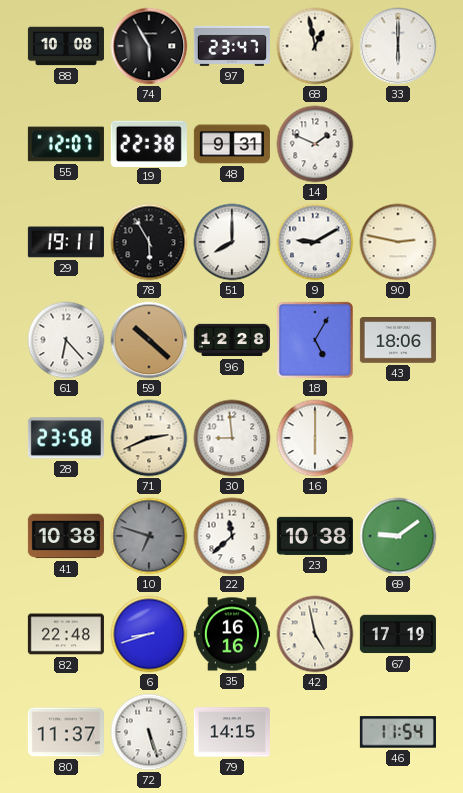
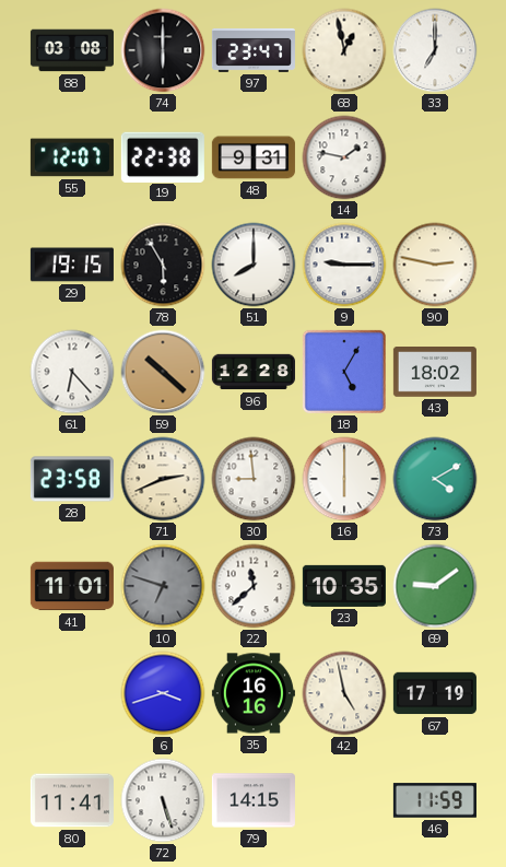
88: 10:08 -> 03:08
74: 5:55 -> 6:00
33: 6:00 -> 7:00
14: 1:49 -> 1:47
29: 19:11 -> 19:15
9: 9:10 -> 9:15
43: 18:06 -> 18:02
73: none -> 4:10
41: 10:38 -> 11:01
23: 10:38 -> 10:35
82: 22:48 -> none
6: 8:42 -> 3:42
80: 11:37 -> 11:41
46: 11:54 -> 11:59
